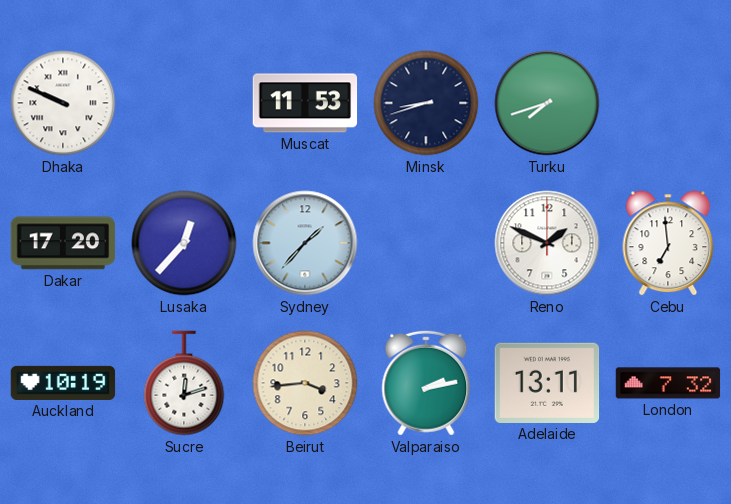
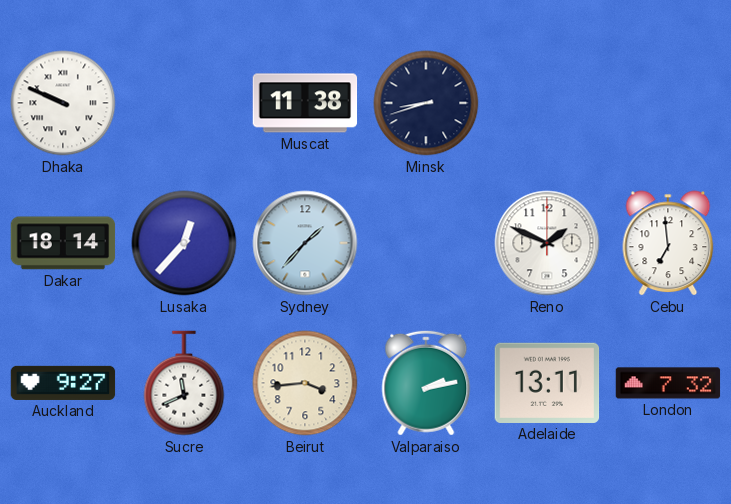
Muscat: 11:53 -> 11:38
Turku: 7:42 -> none
Dakar: 17:20 -> 18:14
Auckland: 10:19 -> 9:27
Sucre: 12:12 -> 11:41
